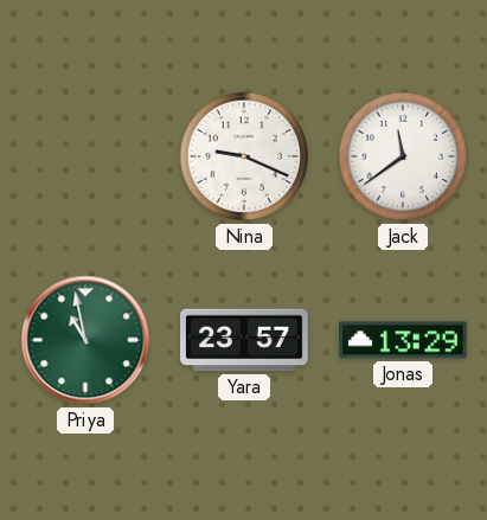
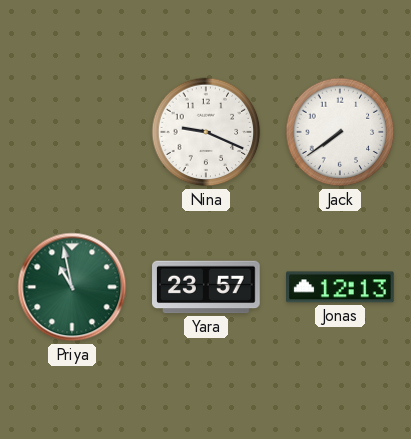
Jack: 11:39 -> 7:39
Jonas: 13:29 -> 12:13
